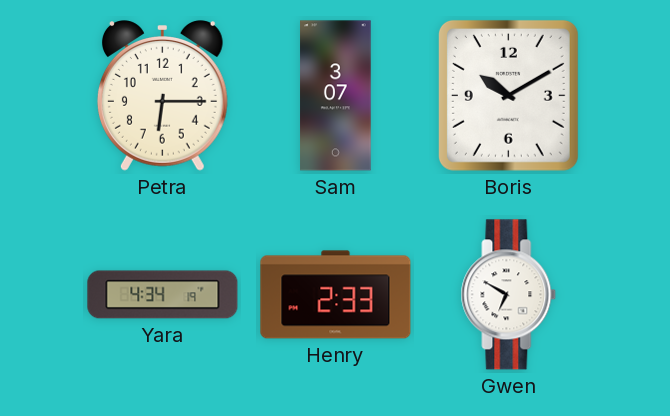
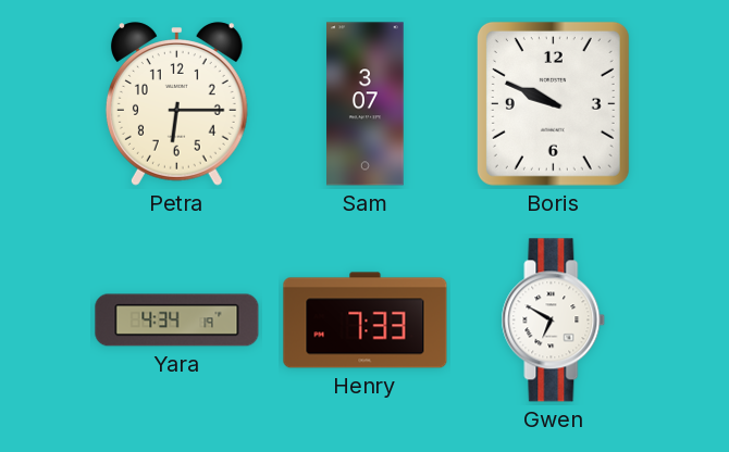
Boris: 10:10 -> 9:49
Henry: 2:33 -> 7:33
